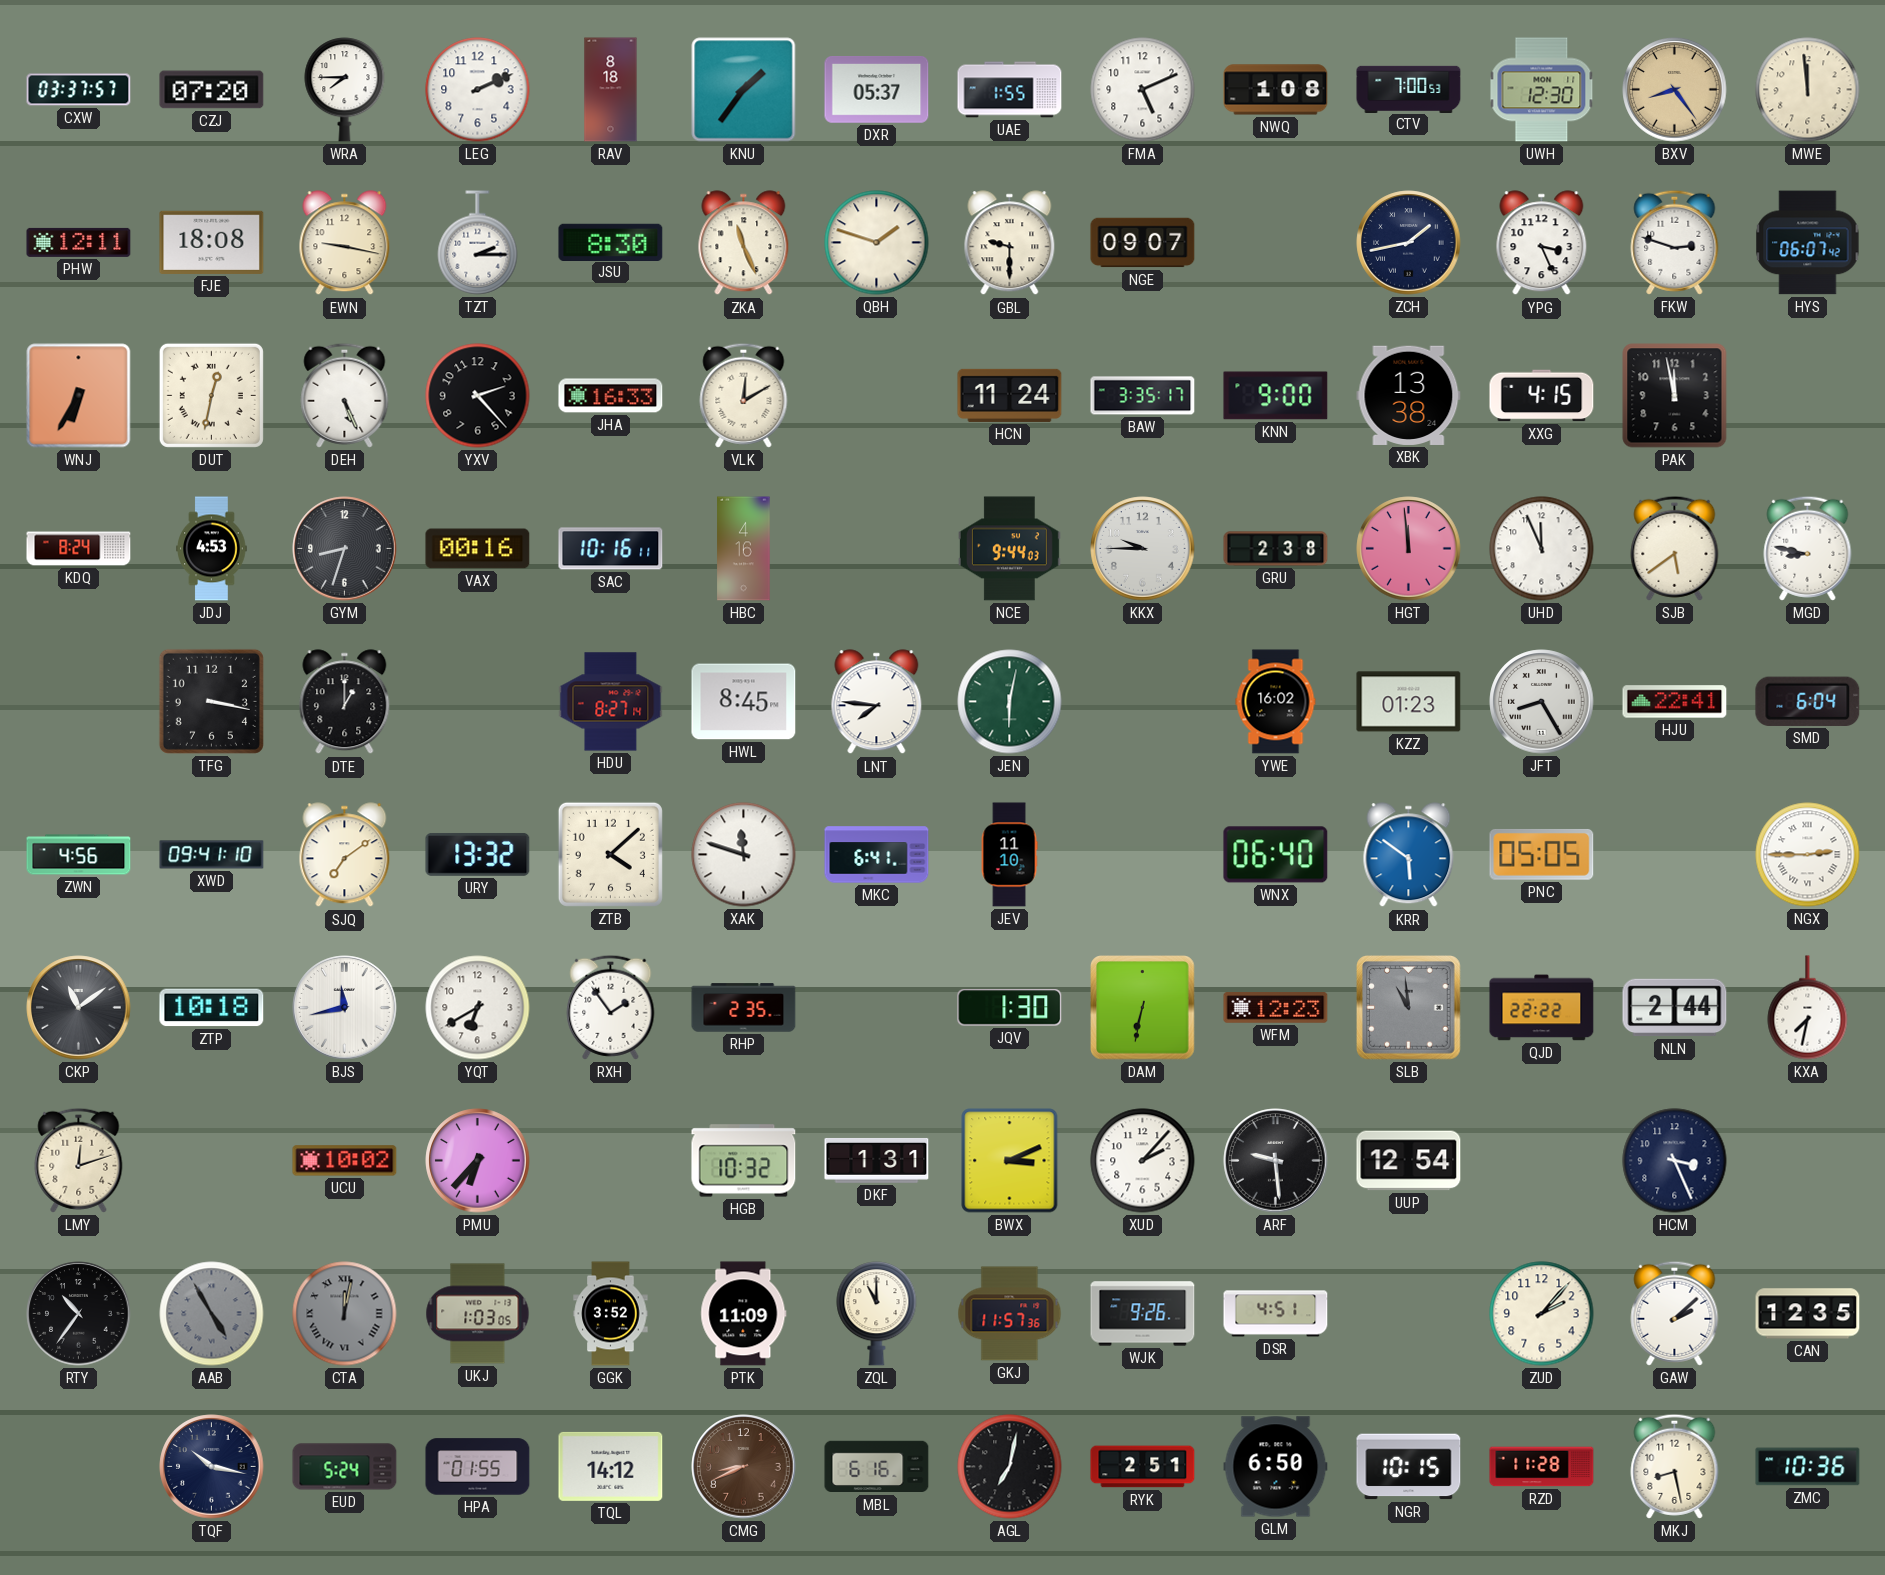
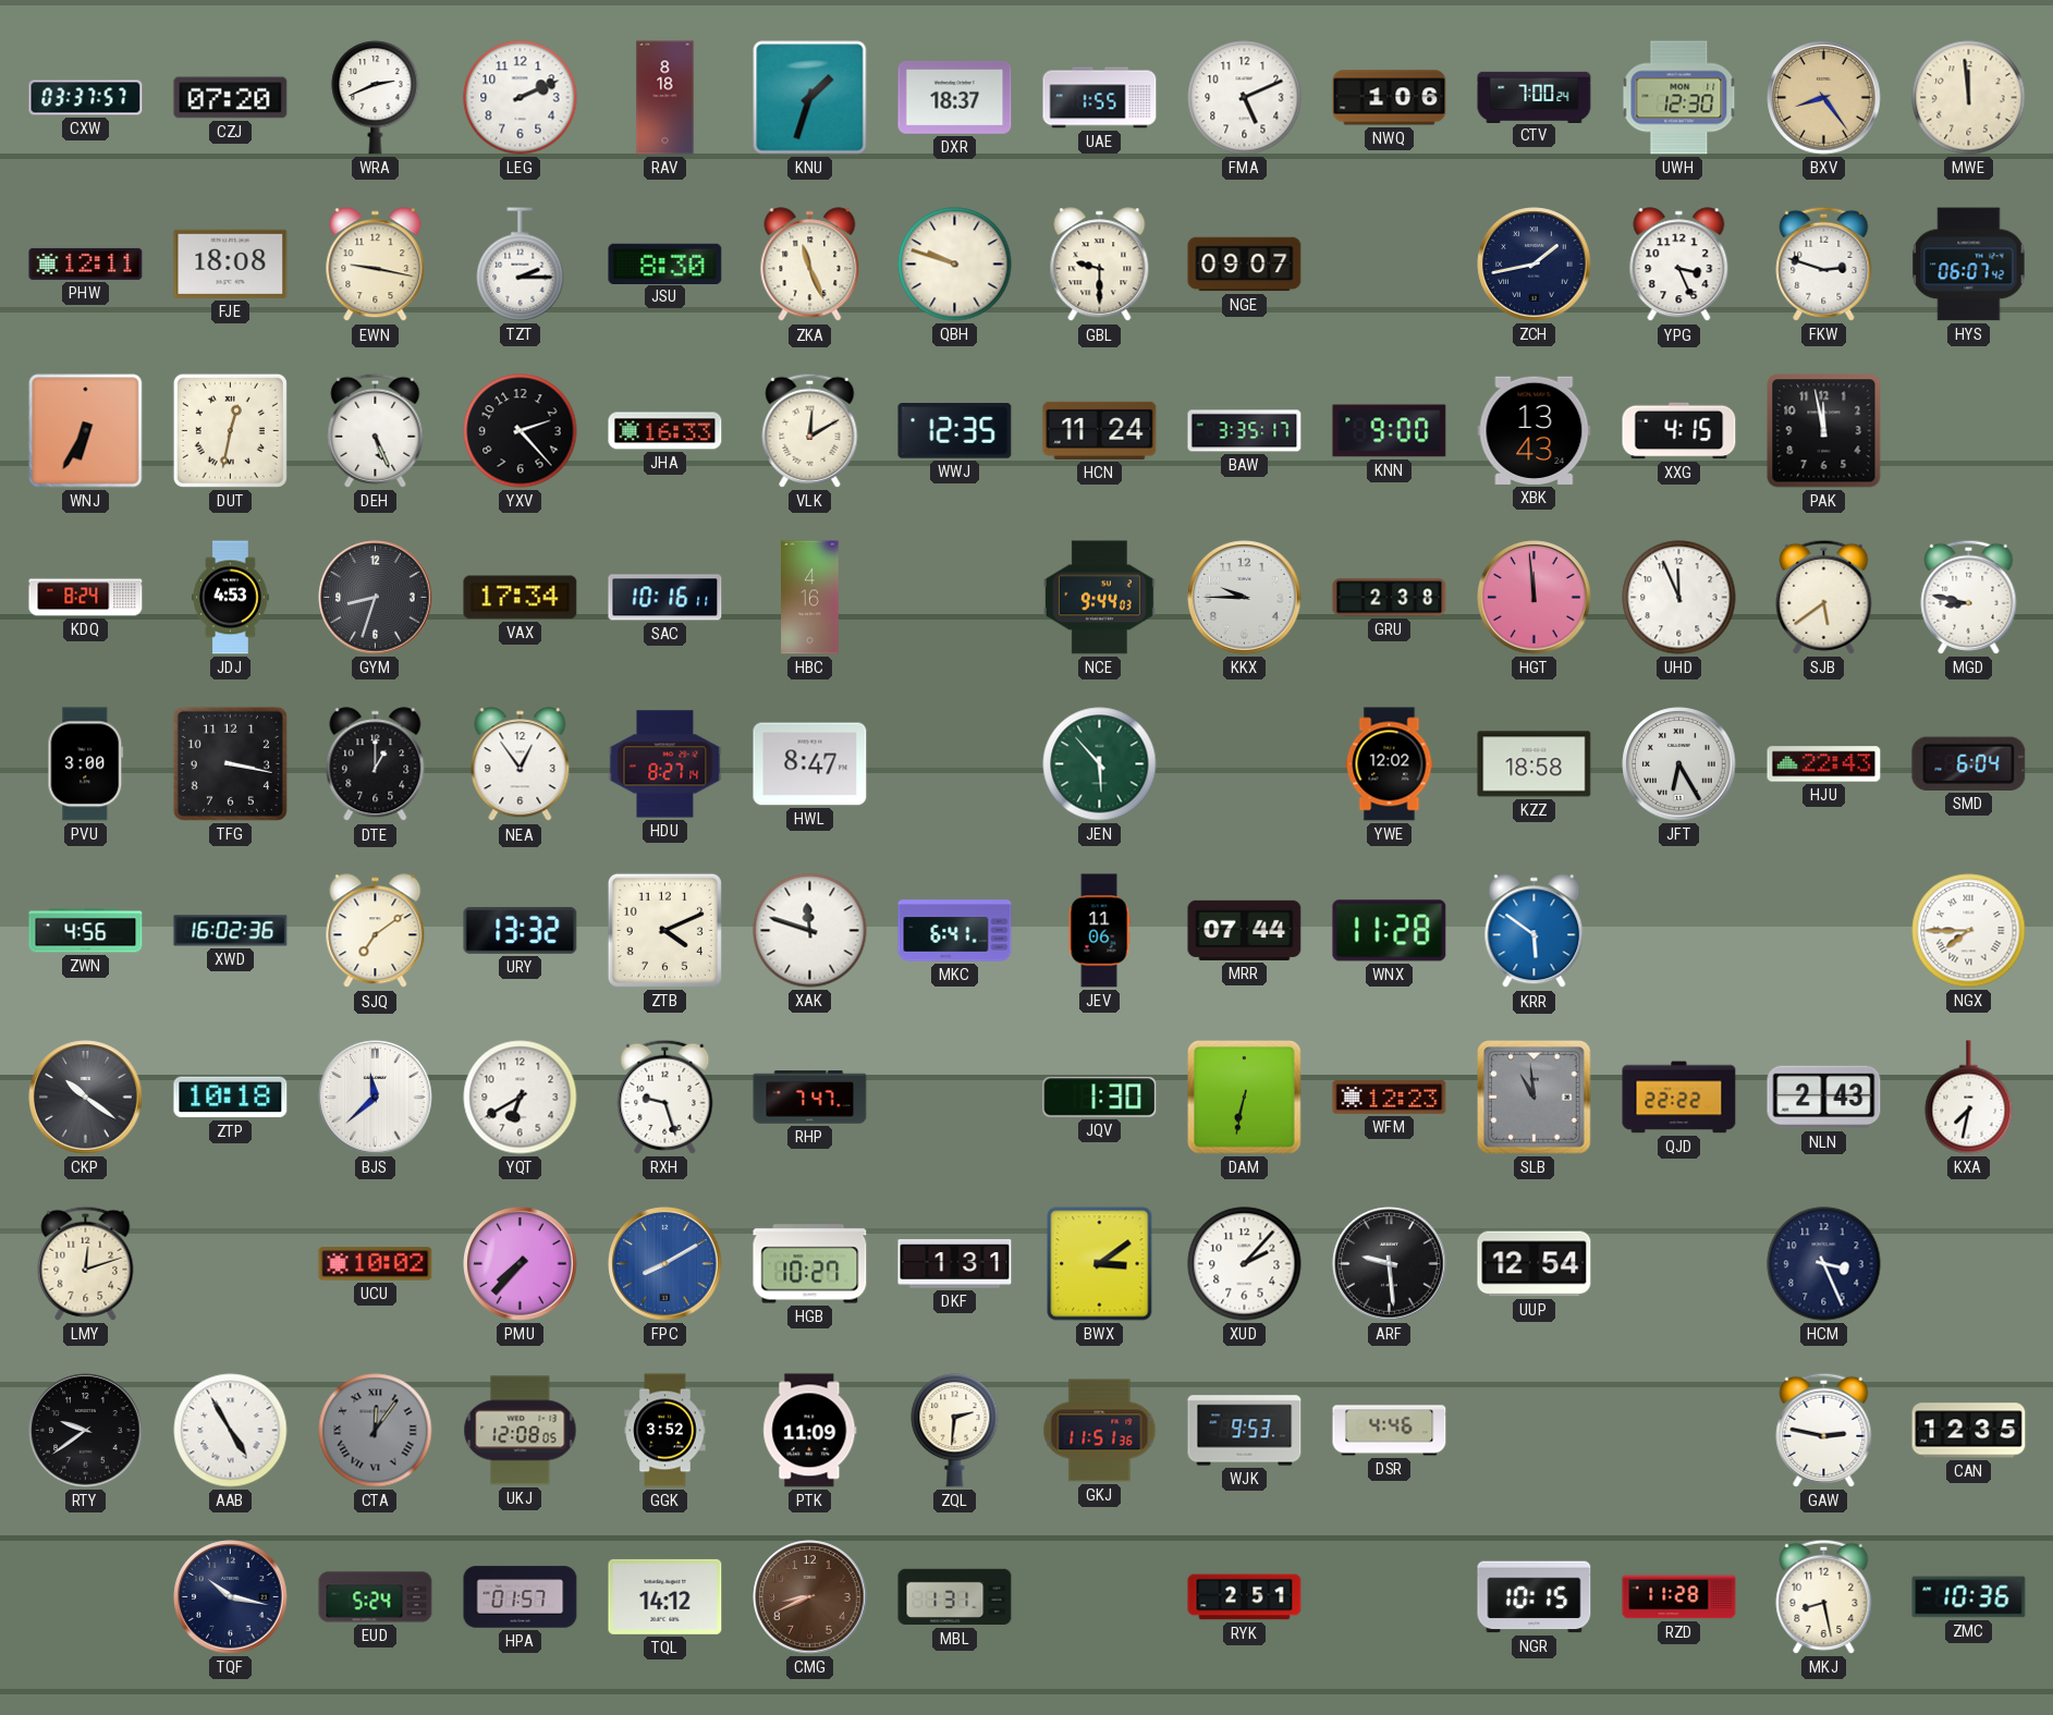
WRA: 7:45 -> 2:41
KNU: 1:36 -> 1:33
DXR: 05:37 -> 18:37
NWQ: 1:08 -> 1:06
CTV: 7:00:53 -> 7:00:24
QBH: 1:48 -> 9:48
WWJ: none -> 12:35
XBK: 13:38 -> 13:43
VAX: 00:16 -> 17:34
PVU: none -> 3:00
NEA: none -> 12:54
HWL: 8:45 -> 8:47
LNT: 7:46 -> none
JEN: 6:02 -> 5:53
YWE: 16:02 -> 12:02
KZZ: 01:23 -> 18:58
JFT: 8:25 -> 6:25
HJU: 22:41 -> 22:43
XWD: 09:41 -> 16:02
ZTB: 4:08 -> 4:11
JEV: 11:10 -> 11:06
MRR: none -> 07:44
WNX: 06:40 -> 11:28
PNC: 05:05 -> none
NGX: 2:45 -> 7:45
CKP: 11:09 -> 10:21
BJS: 11:43 -> 11:38
RXH: 1:54 -> 9:27
RHP: 2:35 -> 7:47
NLN: 2:44 -> 2:43
PMU: 6:37 -> 7:37
FPC: none -> 8:10
HGB: 10:32 -> 10:27
BWX: 3:11 -> 3:09
RTY: 10:36 -> 9:39
AAB dial: grey -> white
CTA: 12:02 -> 12:06
UKJ: 1:03 -> 12:08
ZQL: 11:00 -> 2:31
GKJ: 11:57 -> 11:51
WJK: 9:26 -> 9:53
DSR: 4:51 -> 4:46
ZUD: 2:07 -> none
GAW: 2:08 -> 2:47
HPA: 01:55 -> 01:57
MBL: 6:16 -> 1:31
AGL: 7:02 -> none
GLM: 6:50 -> none
